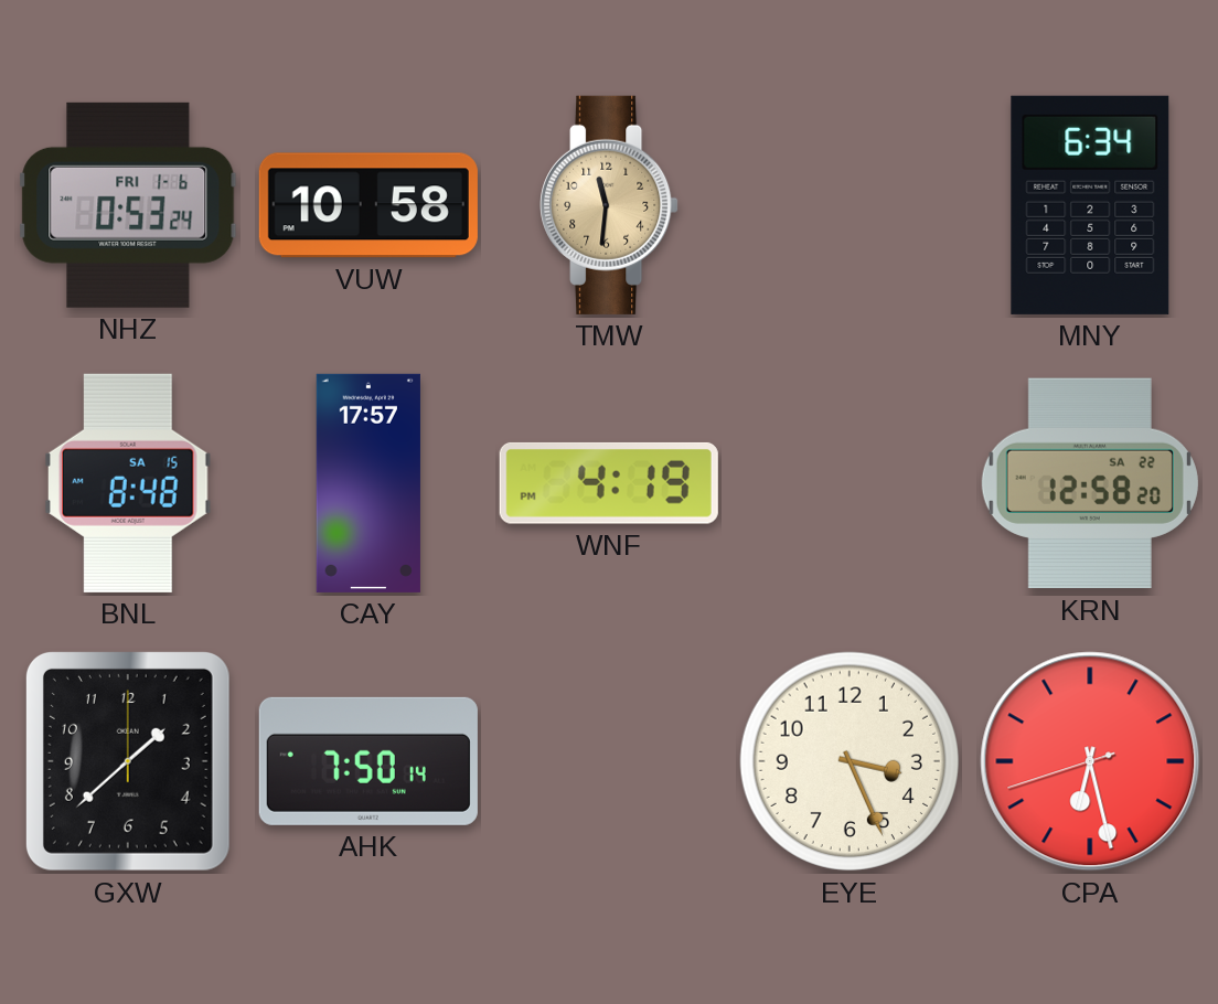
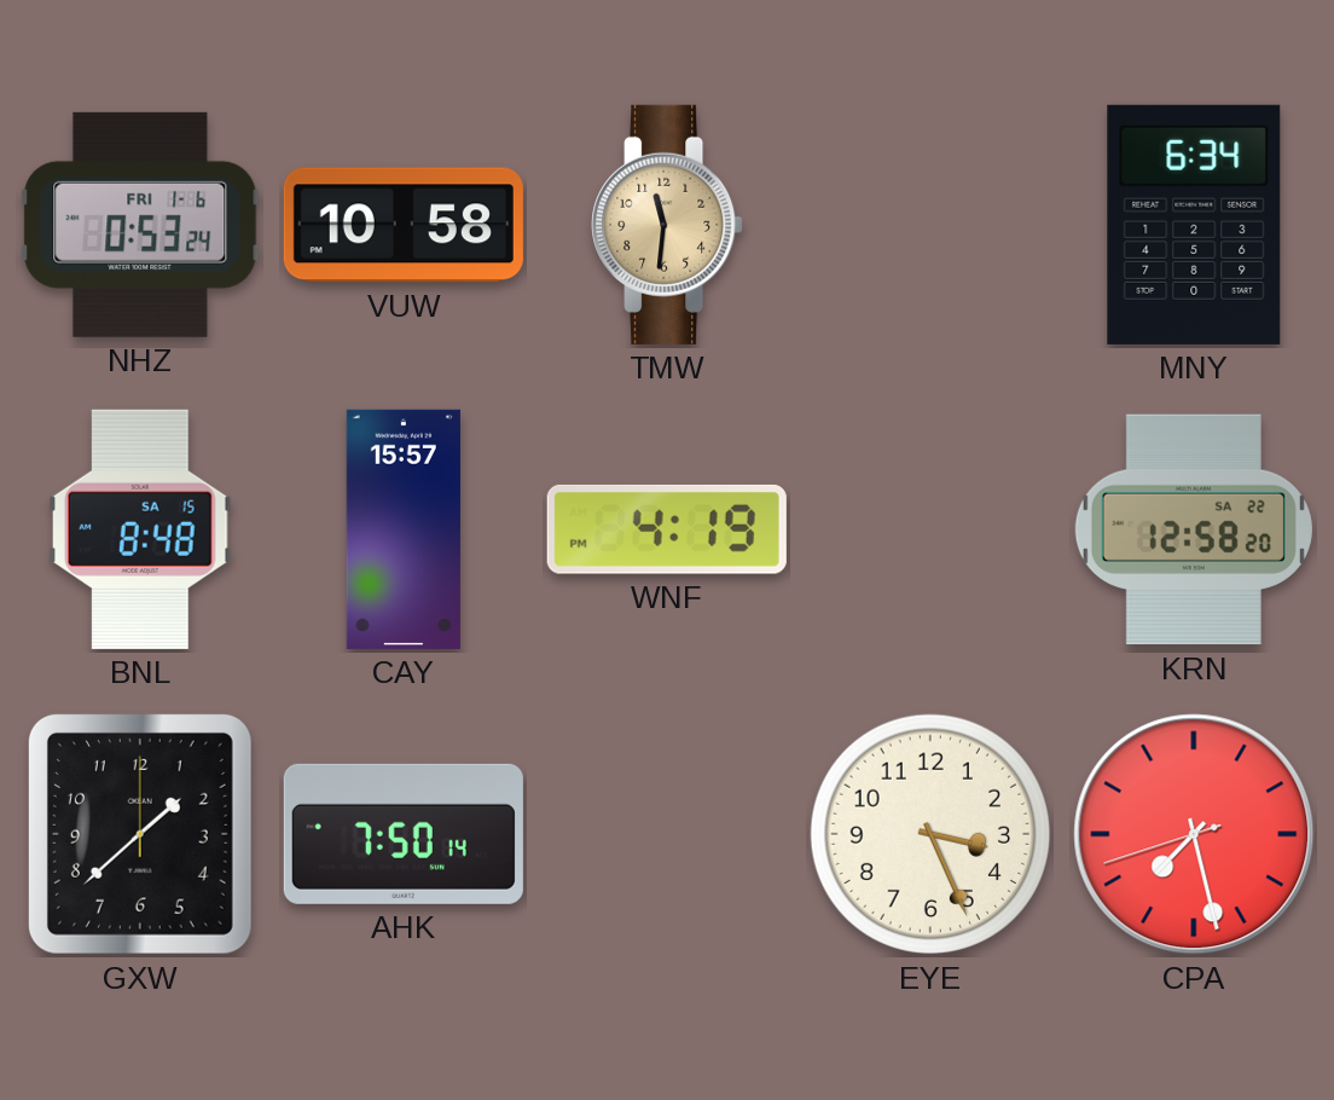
CAY: 17:57 -> 15:57
CPA: 6:27 -> 7:27
